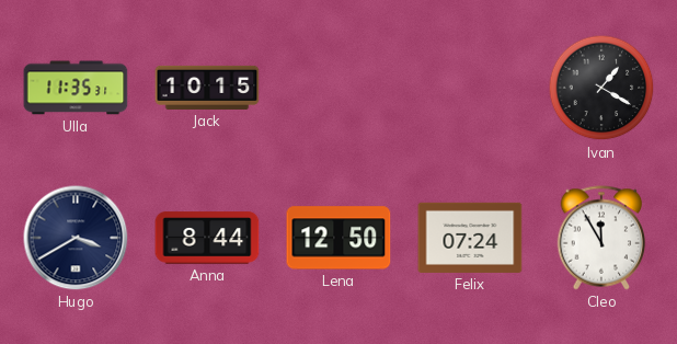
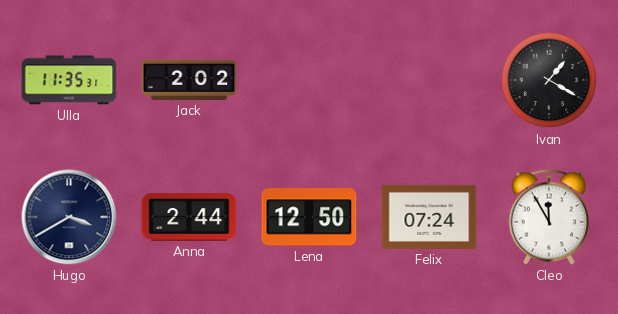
Jack: 10:15 -> 2:02
Anna: 8:44 -> 2:44
